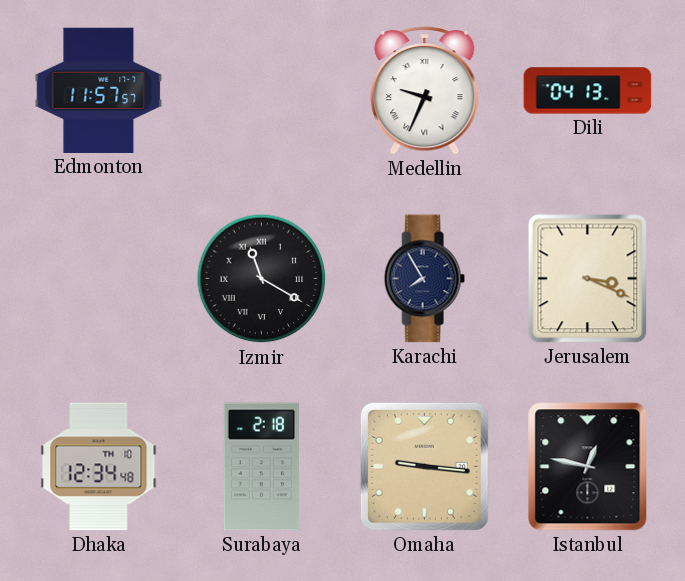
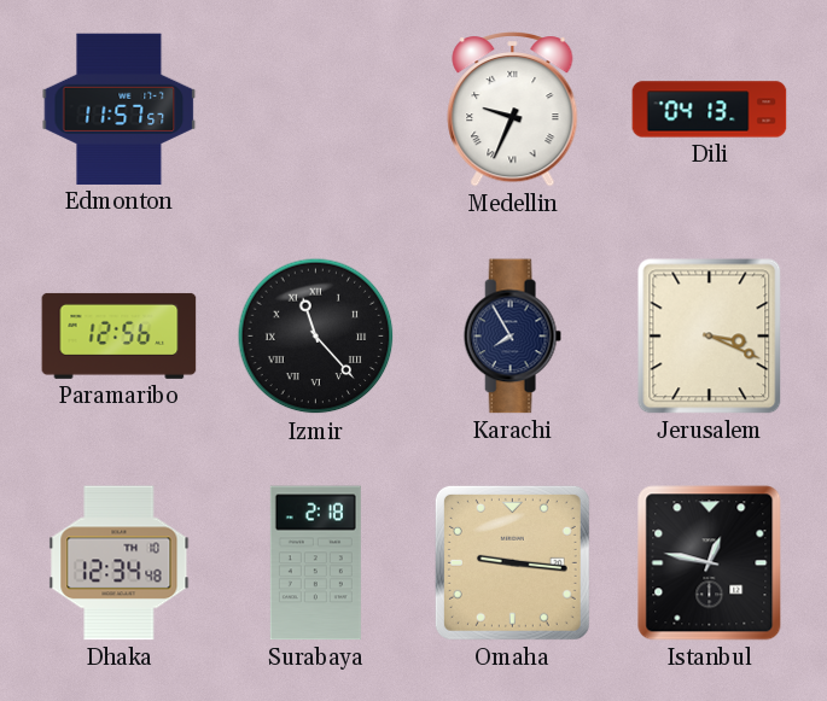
Paramaribo: none -> 12:56
Izmir: 11:20 -> 11:23
